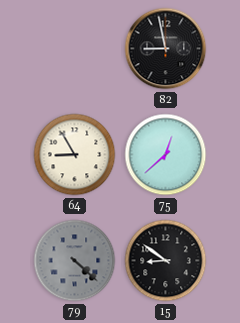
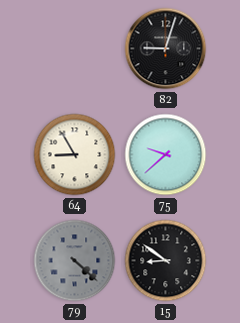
82: 8:58 -> 9:03
75: 12:38 -> 9:38
